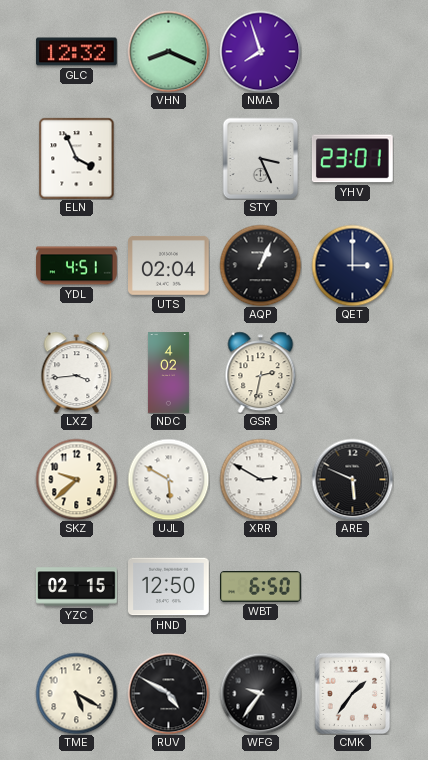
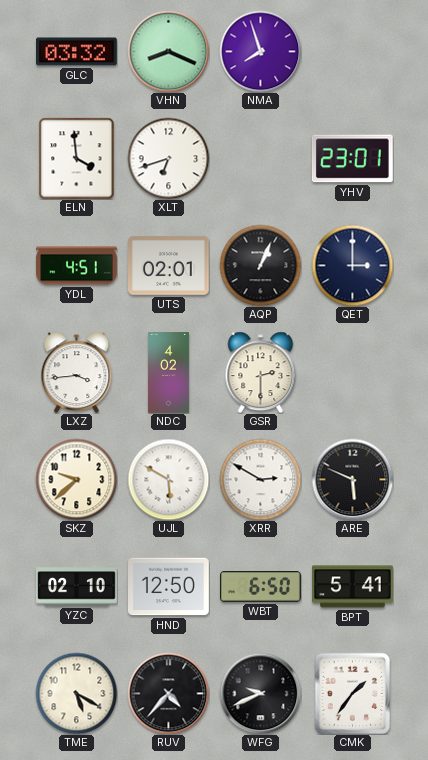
GLC: 12:32 -> 03:32
ELN: 3:56 -> 3:59
XLT: none -> 6:42
STY: 3:26 -> none
UTS: 02:04 -> 02:01
GSR: 2:32 -> 2:30
YZC: 02:15 -> 02:10
BPT: none -> 5:41
RUV: 4:50 -> 4:37
WFG: 9:36 -> 9:41
